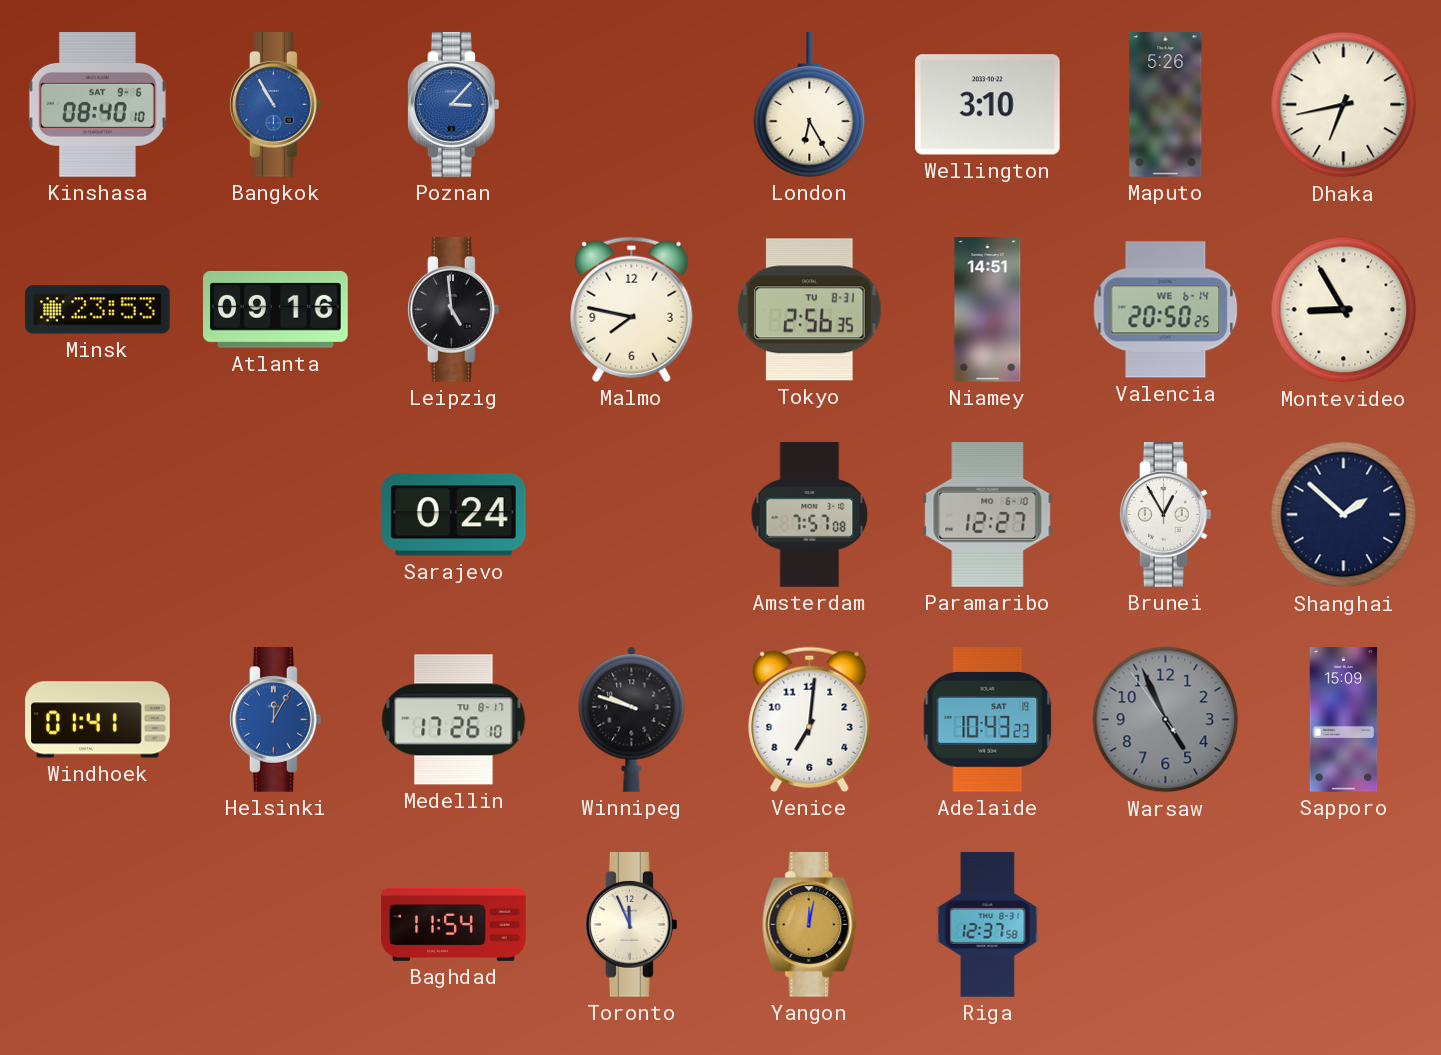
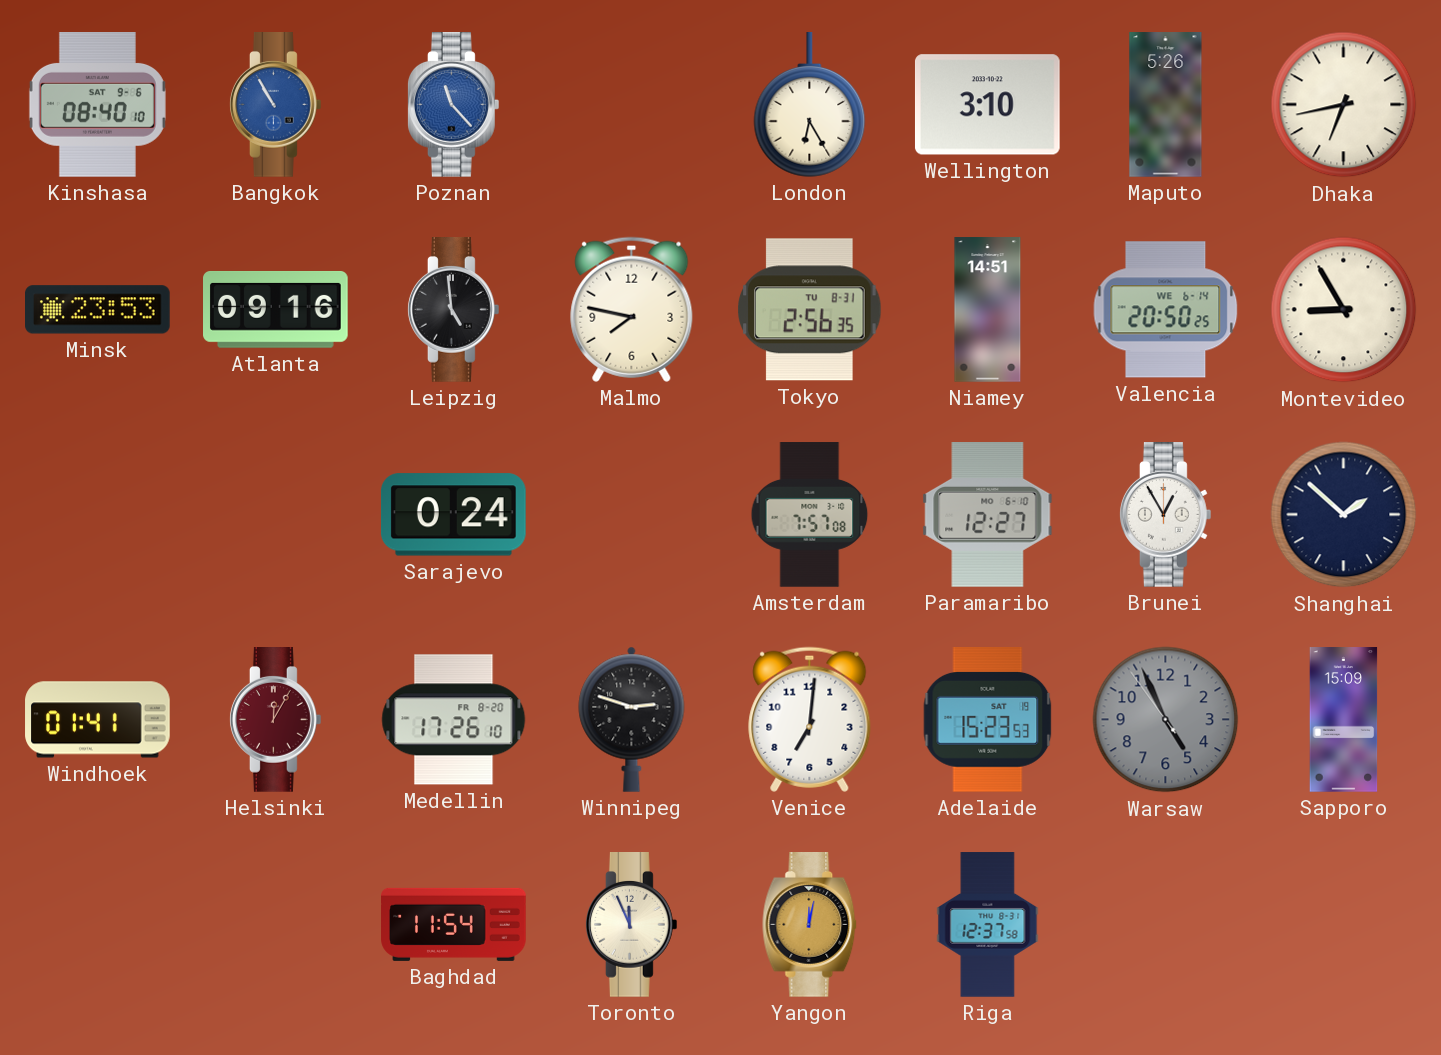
Poznan: 3:07 -> 11:23
Helsinki dial: blue -> burgundy
Medellin date: TU 8-17 -> FR 8-20
Winnipeg: 9:48 -> 2:48
Adelaide: 10:43 -> 15:23
